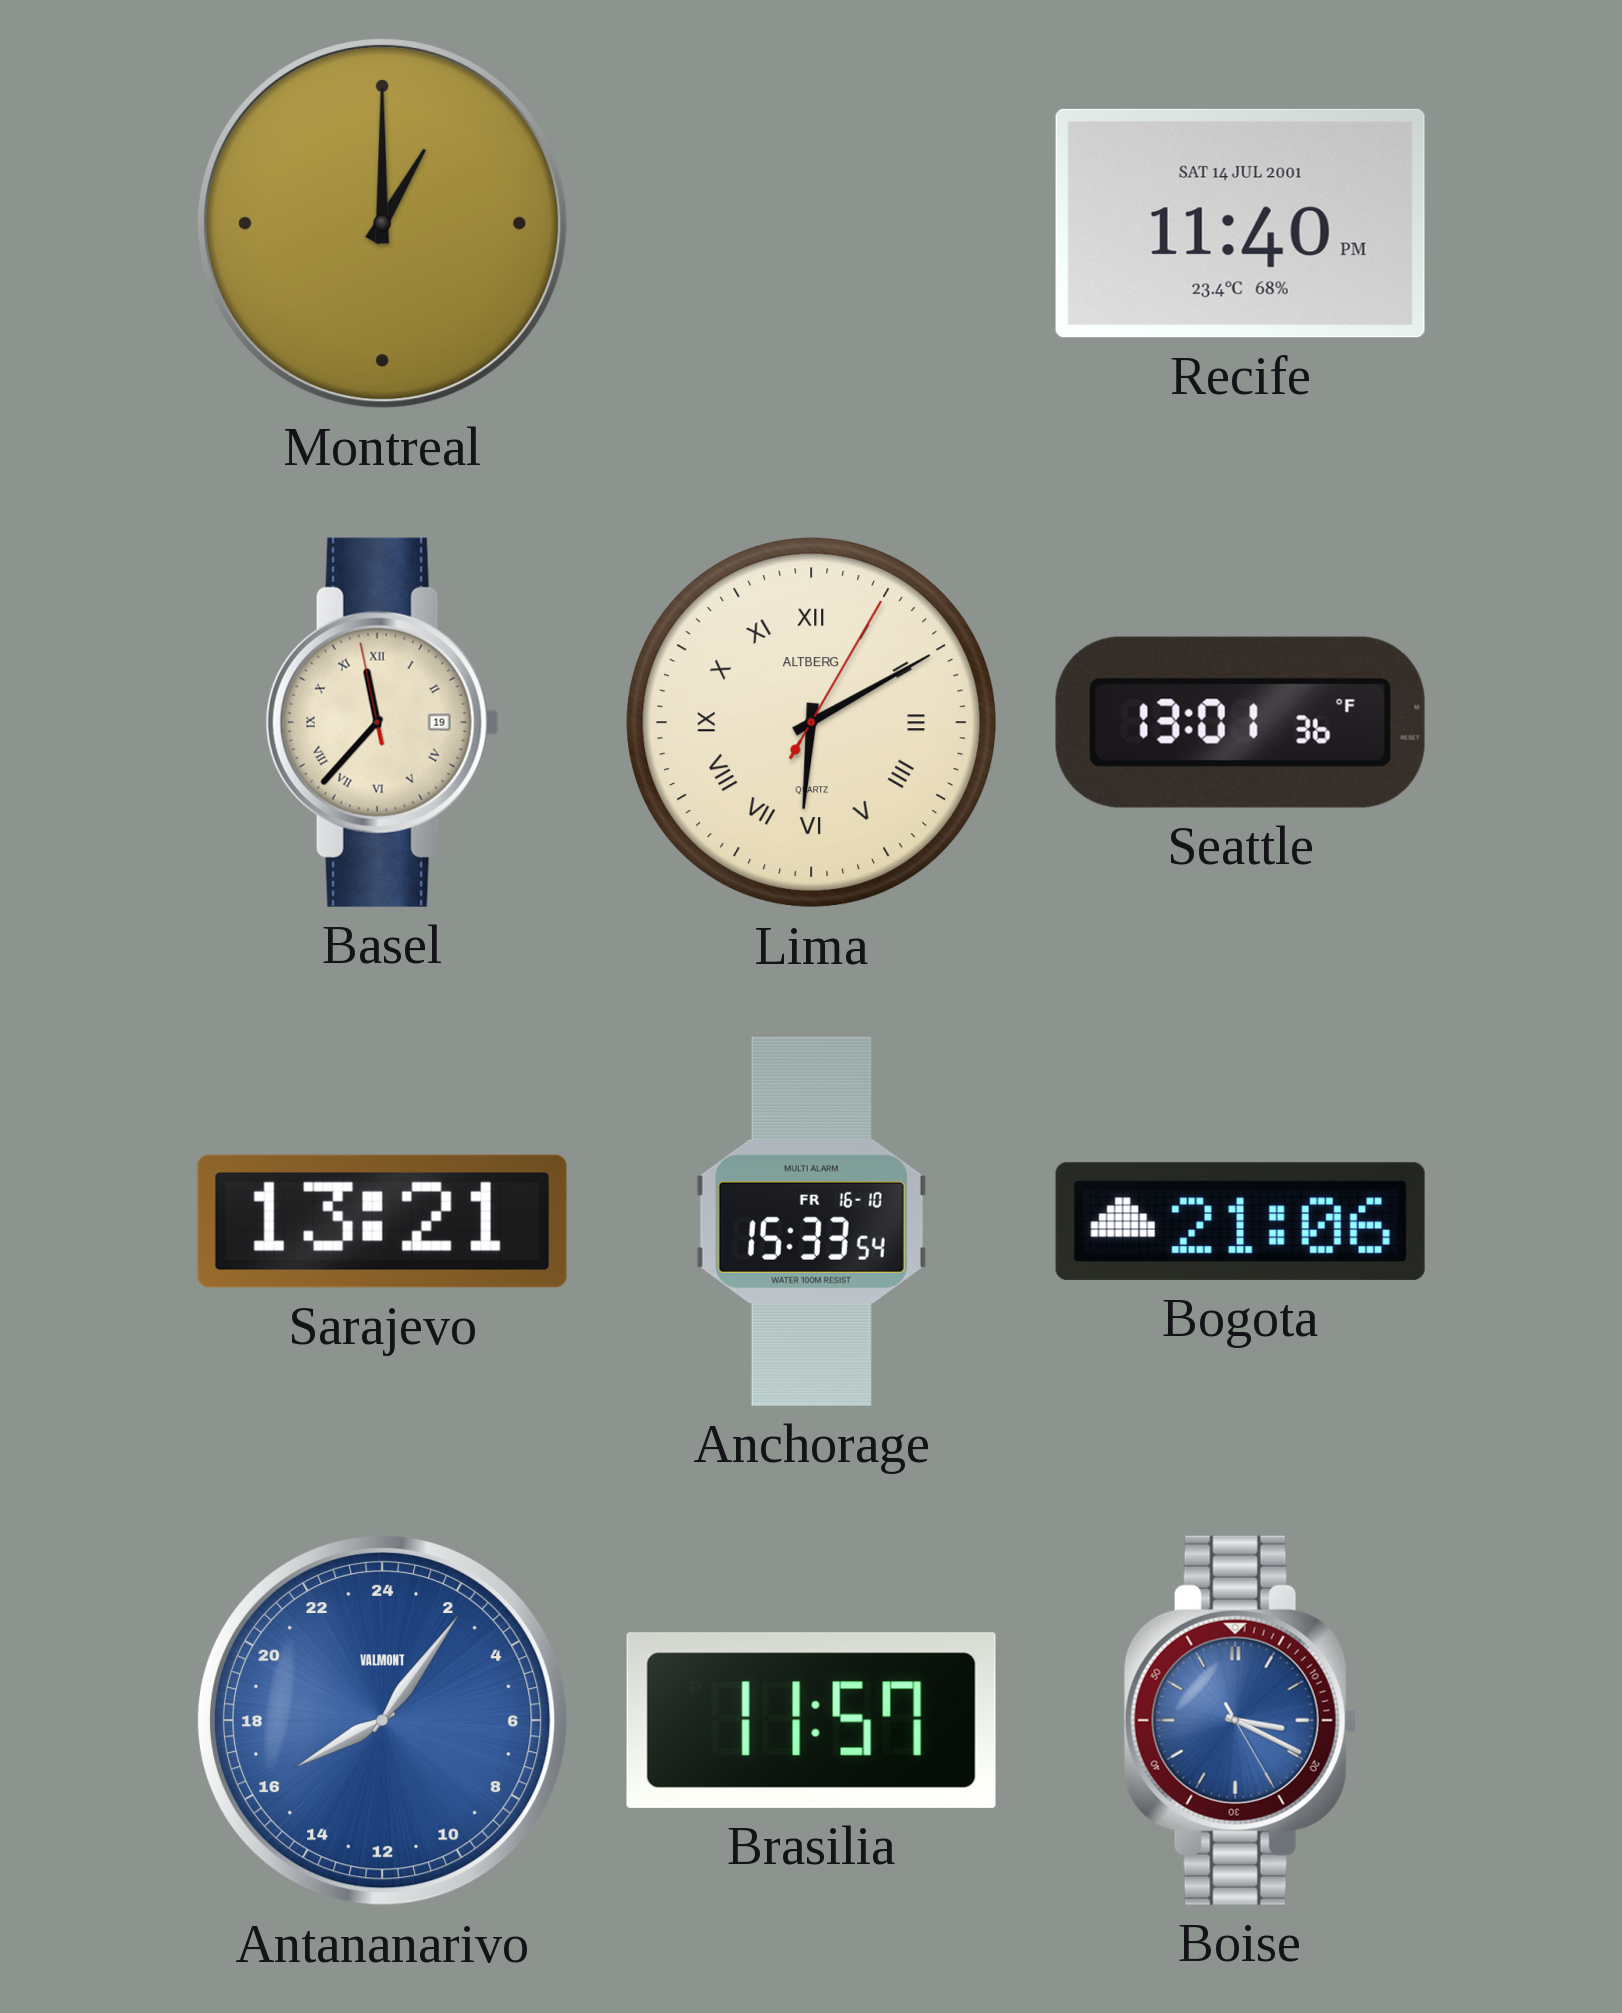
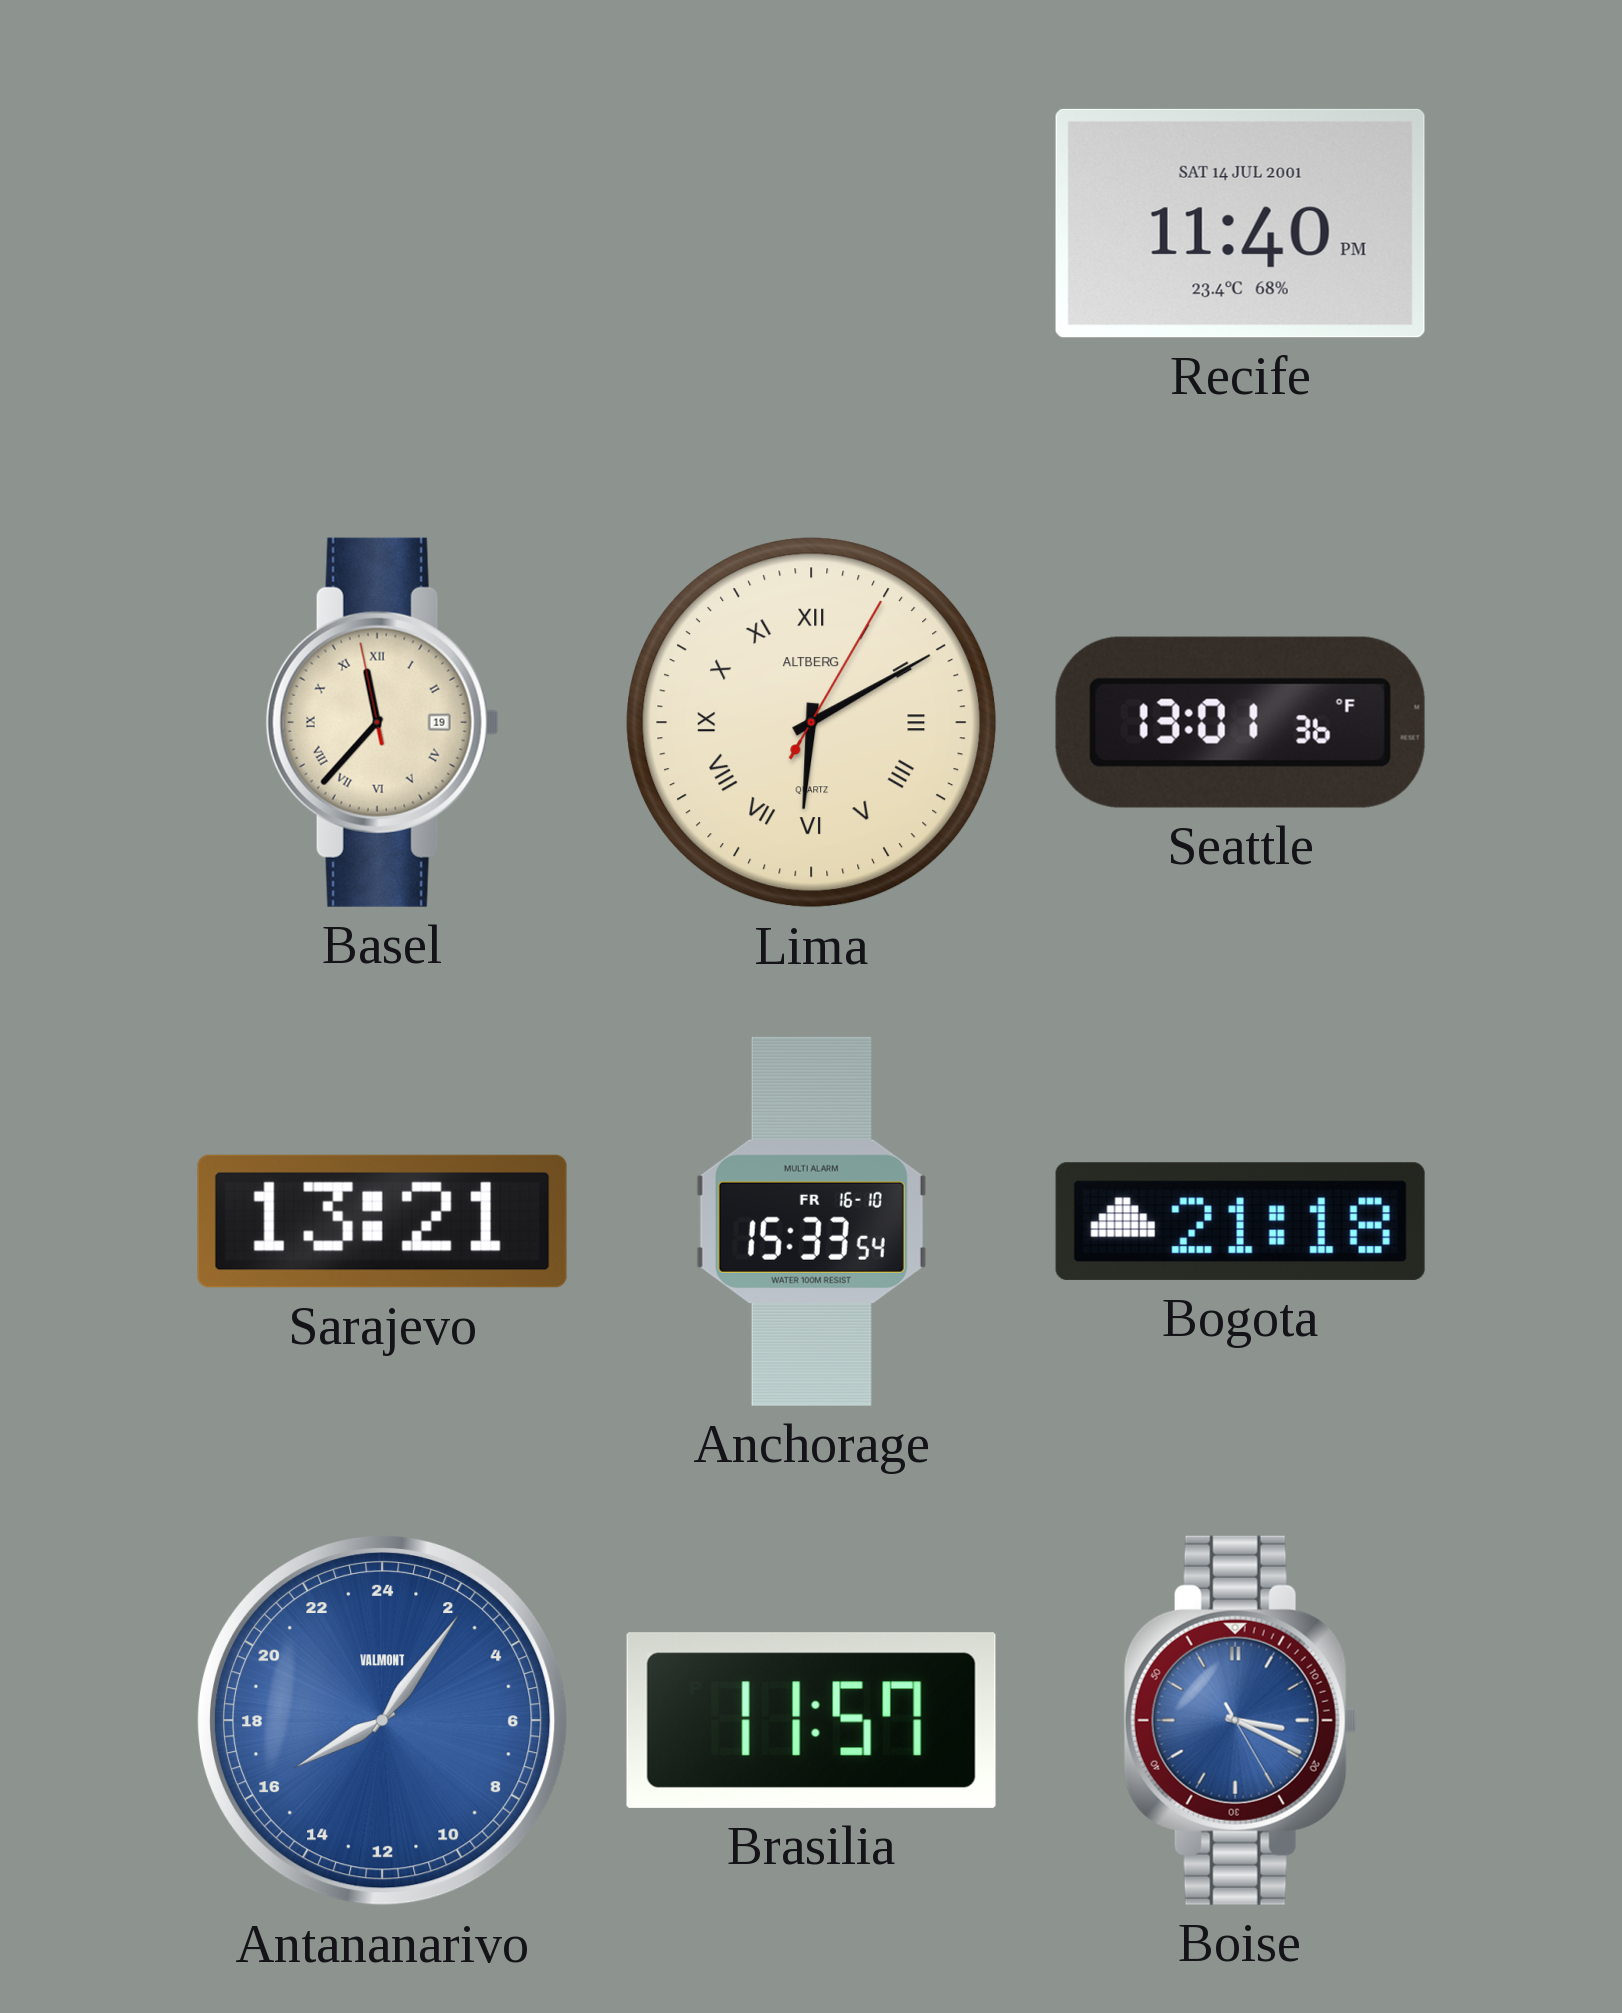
Montreal: 1:00 -> none
Bogota: 21:06 -> 21:18
